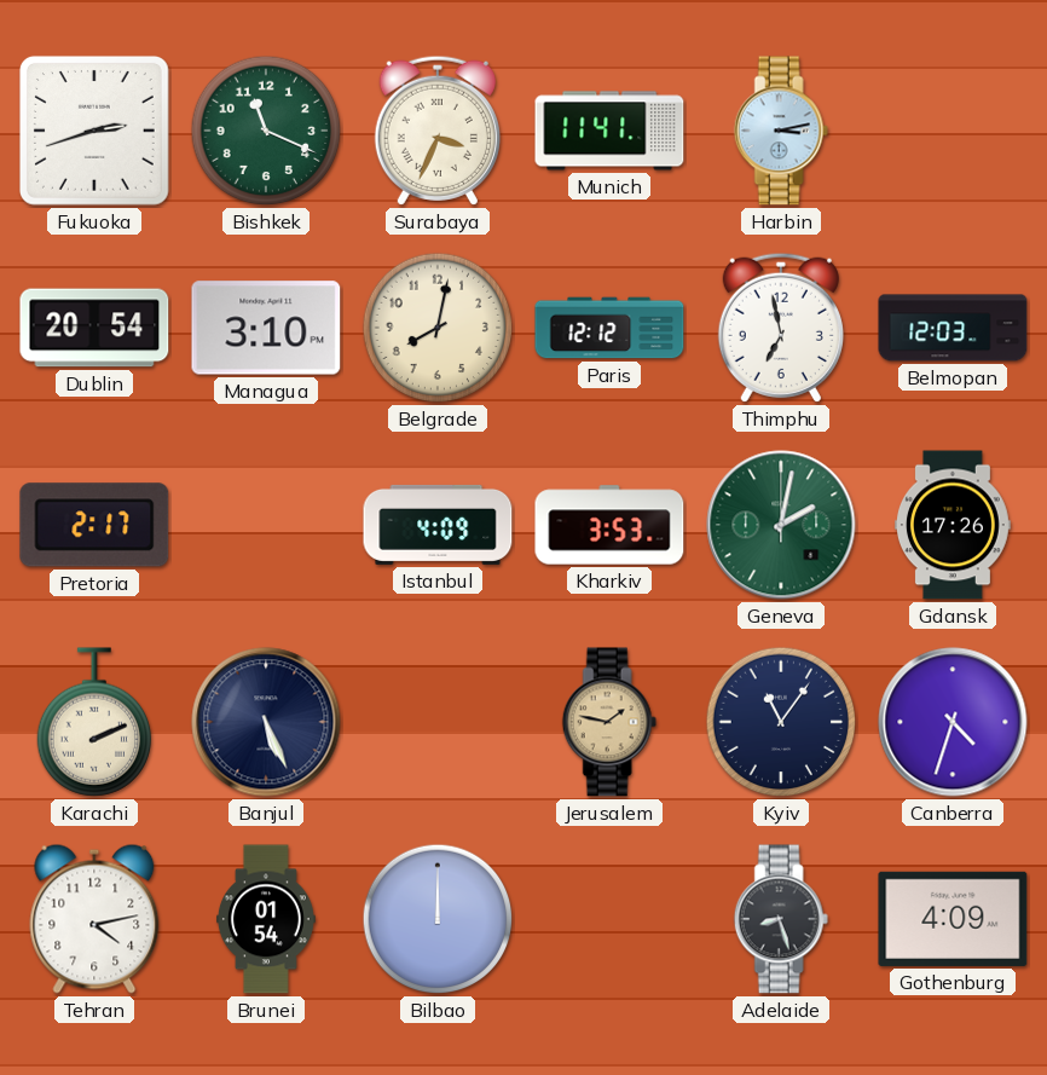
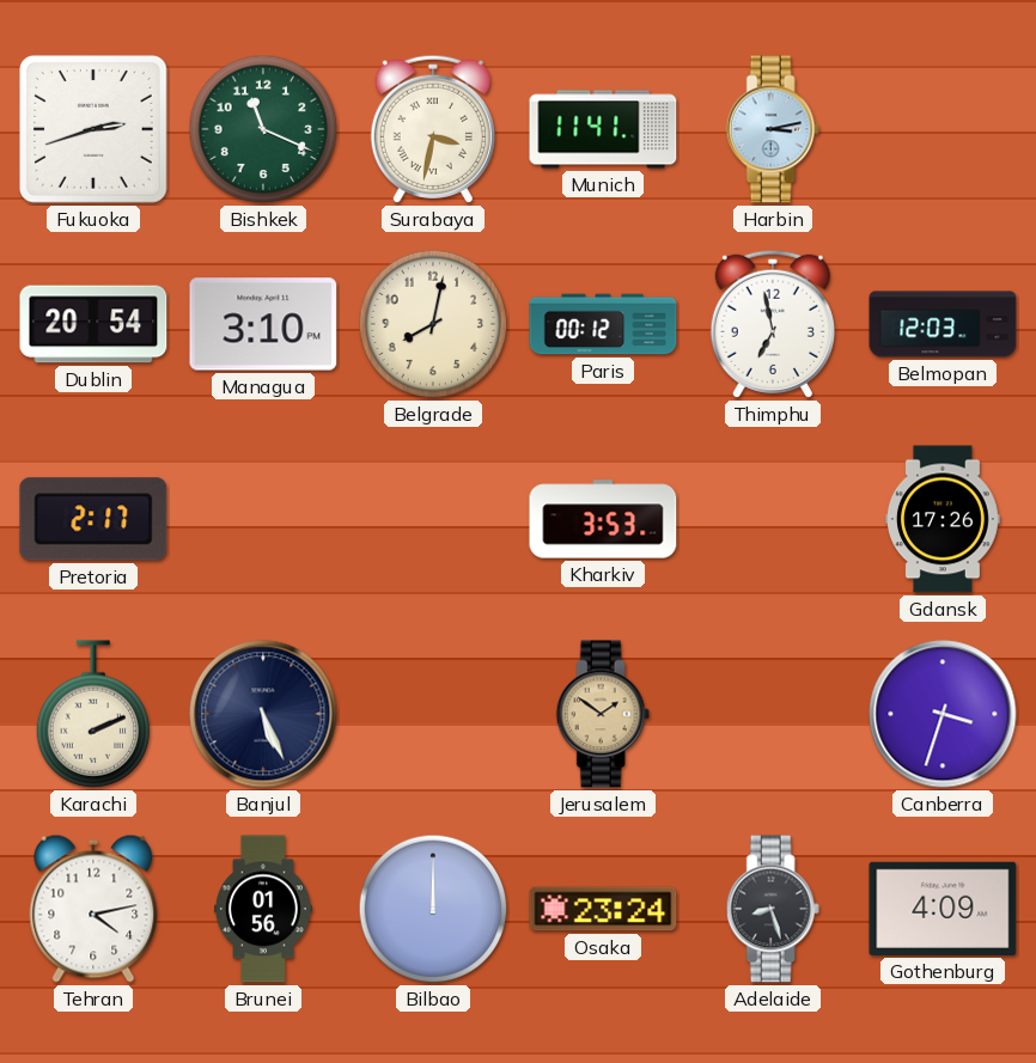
Surabaya: 3:34 -> 3:32
Paris: 12:12 -> 00:12
Istanbul: 4:09 -> none
Geneva: 2:02 -> none
Jerusalem: 1:47 -> 1:51
Kyiv: 11:06 -> none
Canberra: 4:33 -> 3:33
Brunei: 01:54 -> 01:56
Osaka: none -> 23:24
